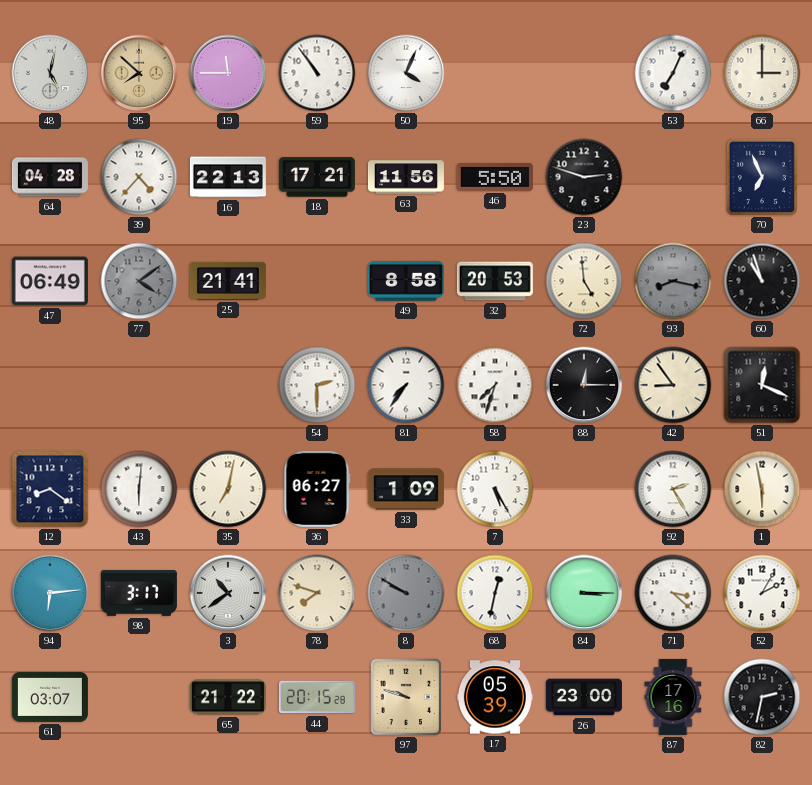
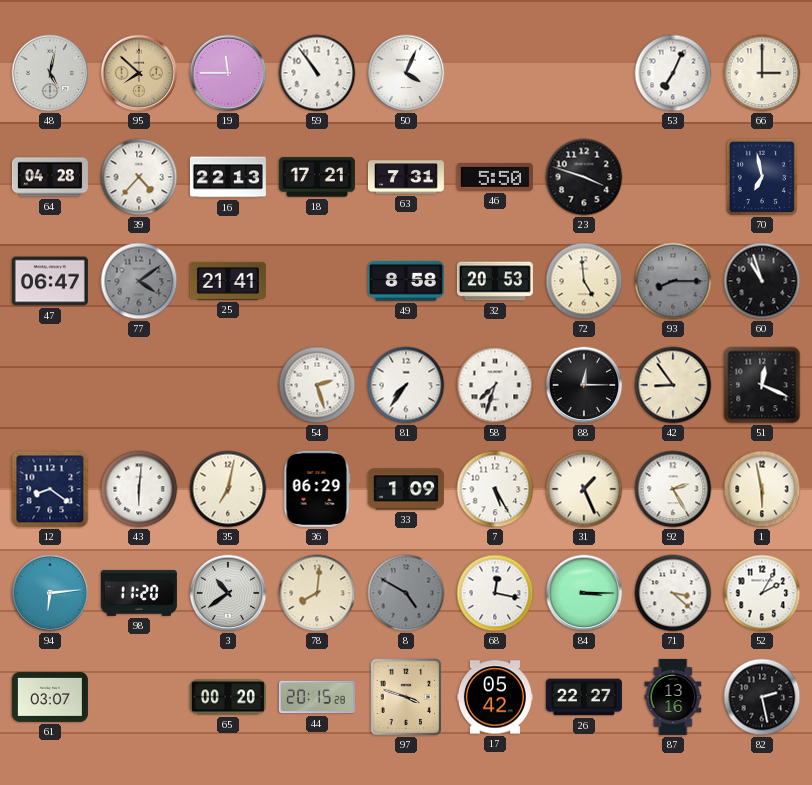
63: 11:56 -> 7:31
23: 2:48 -> 3:48
70: 6:56 -> 6:58
47: 06:49 -> 06:47
93: 8:17 -> 8:15
54: 2:30 -> 2:27
36: 06:27 -> 06:29
31: none -> 1:26
98: 3:17 -> 11:20
78: 7:48 -> 8:01
8: 9:50 -> 4:50
68: 12:32 -> 12:17
65: 21:22 -> 00:20
97: 9:48 -> 3:48
17: 05:39 -> 05:42
26: 23:00 -> 22:27
87: 17:16 -> 13:16
82: 2:32 -> 2:28
